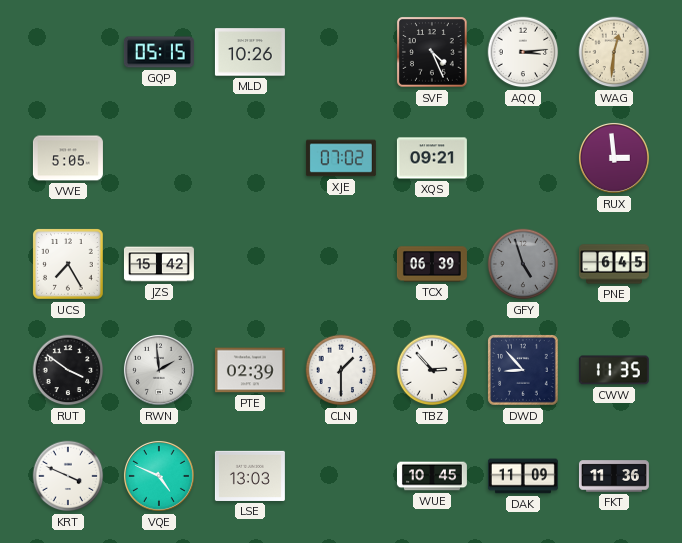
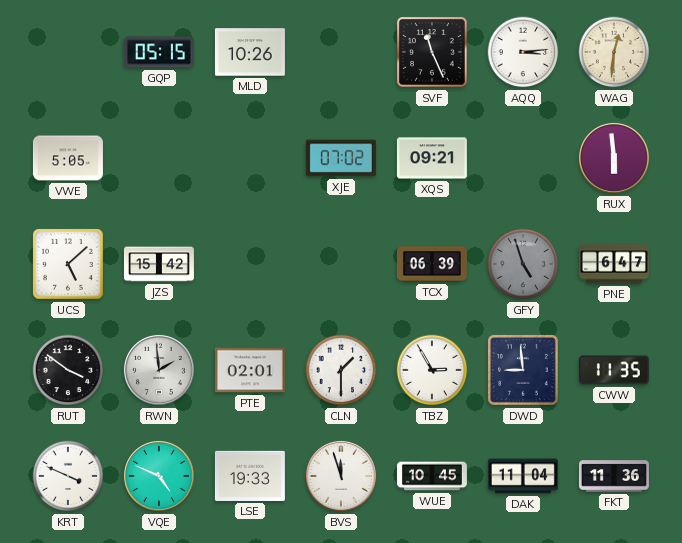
SVF: 4:26 -> 11:26
RUX: 2:59 -> 5:59
UCS: 7:25 -> 5:08
PNE: 6:45 -> 6:47
PTE: 02:39 -> 02:01
TBZ: 2:53 -> 2:55
DWD: 8:53 -> 8:59
LSE: 13:03 -> 19:33
BVS: none -> 11:57
DAK: 11:09 -> 11:04
